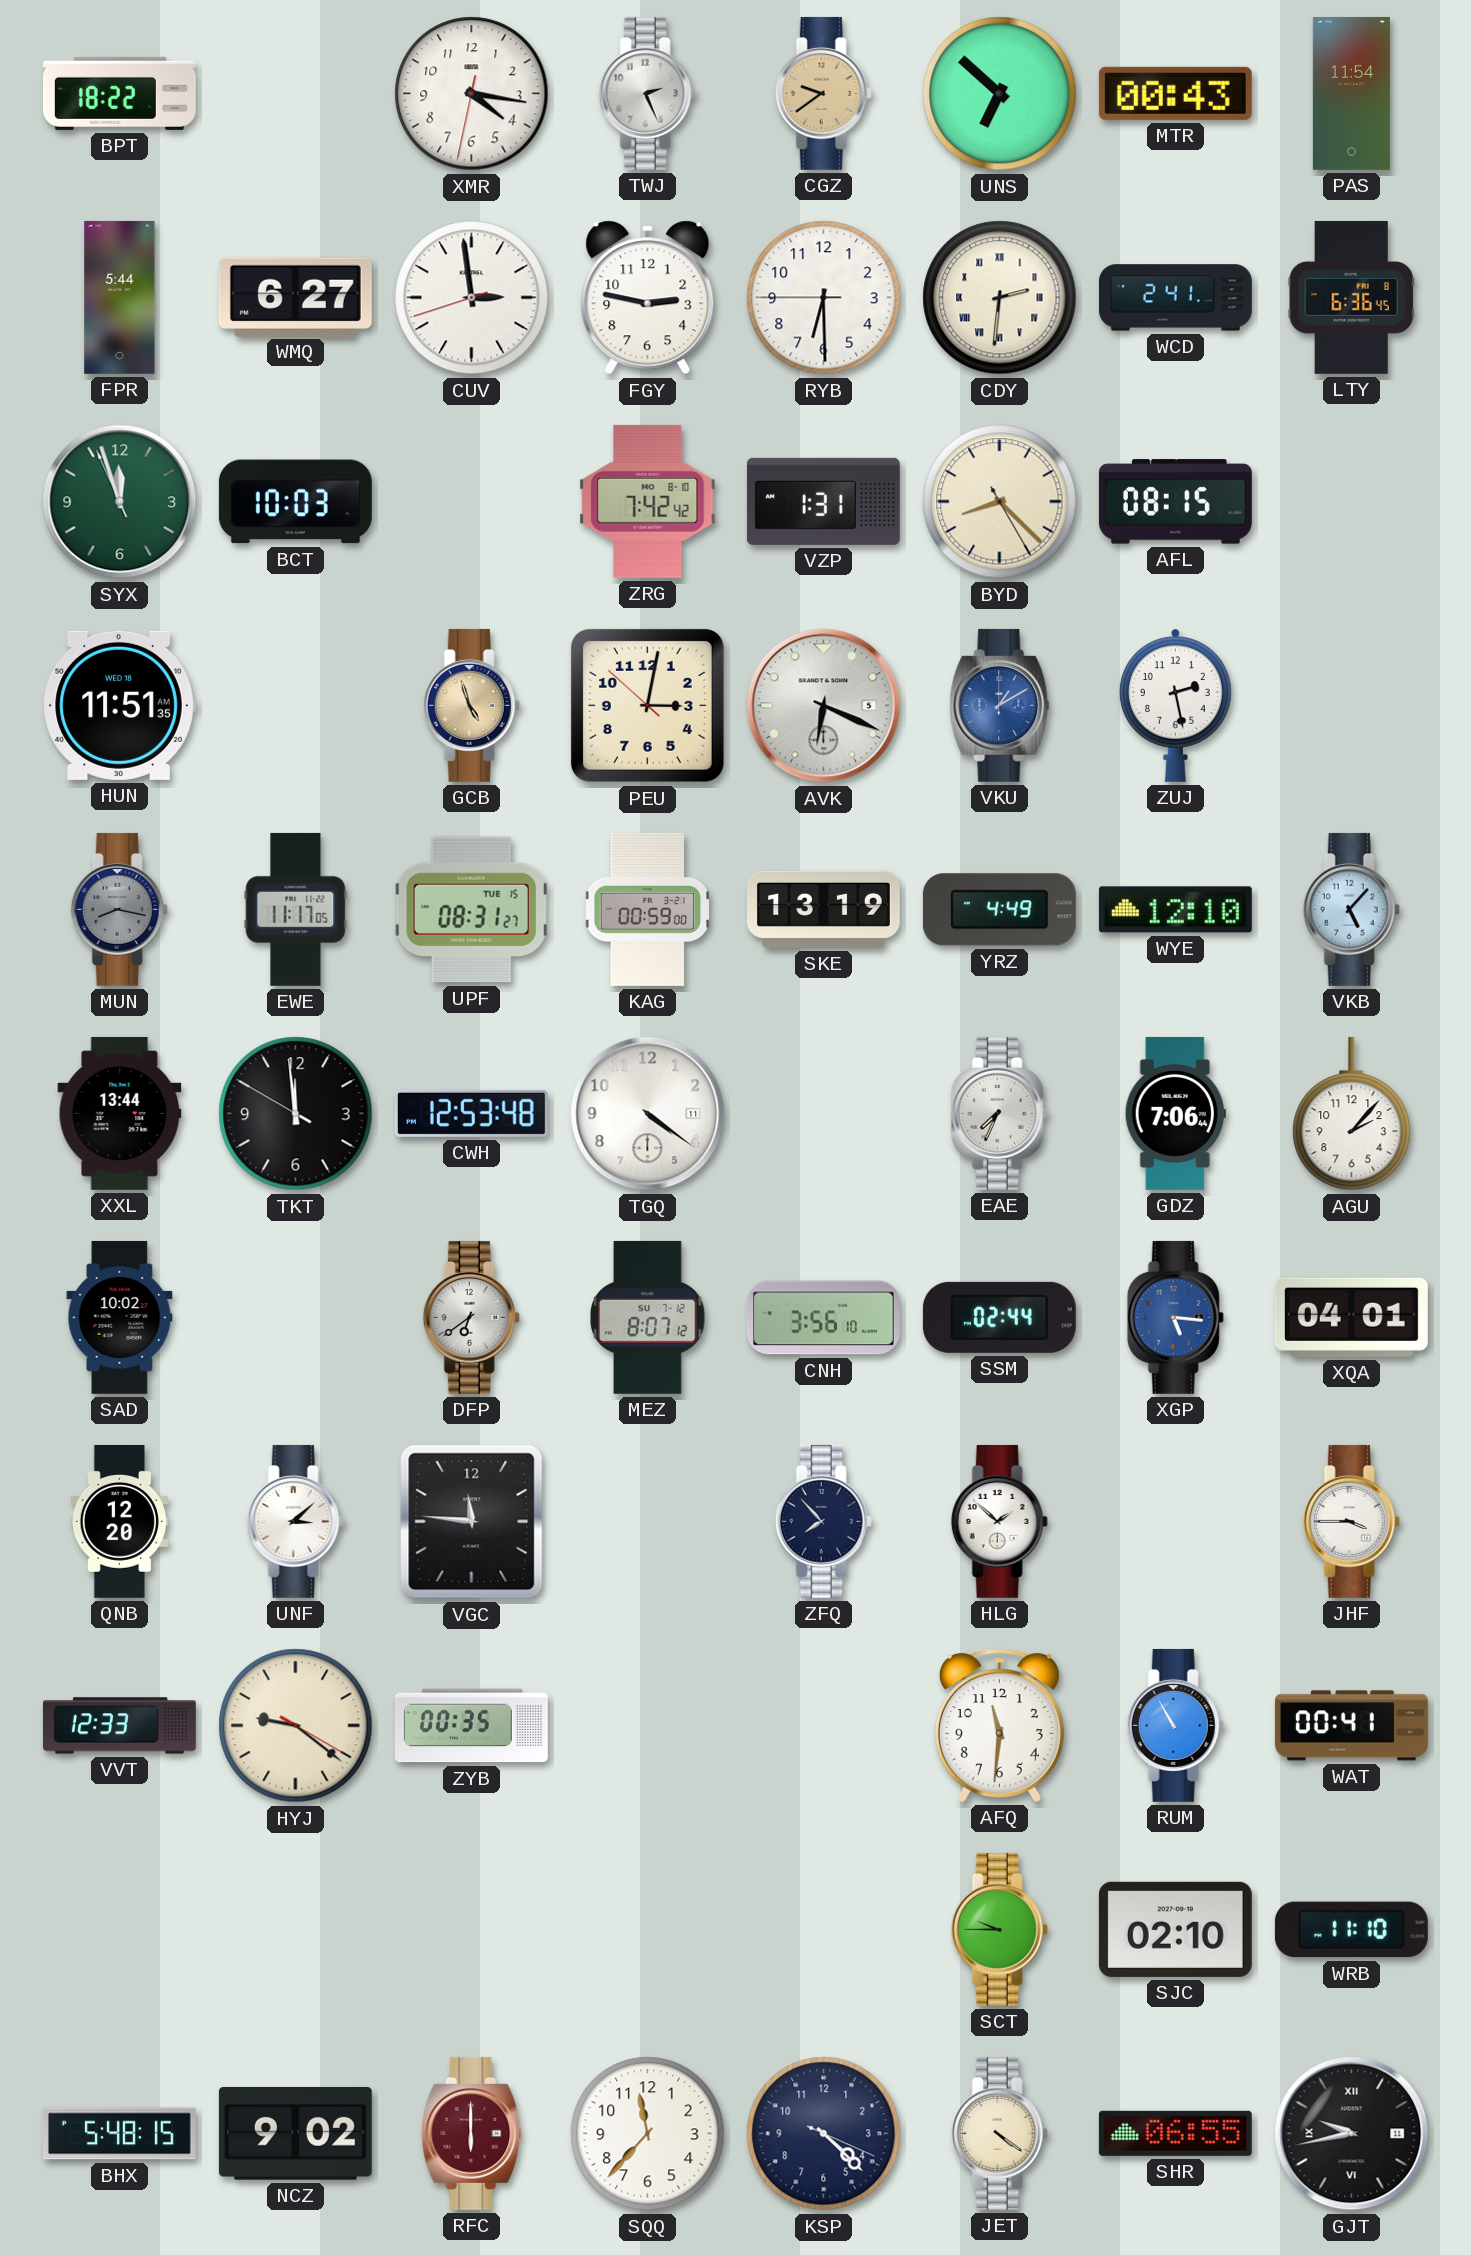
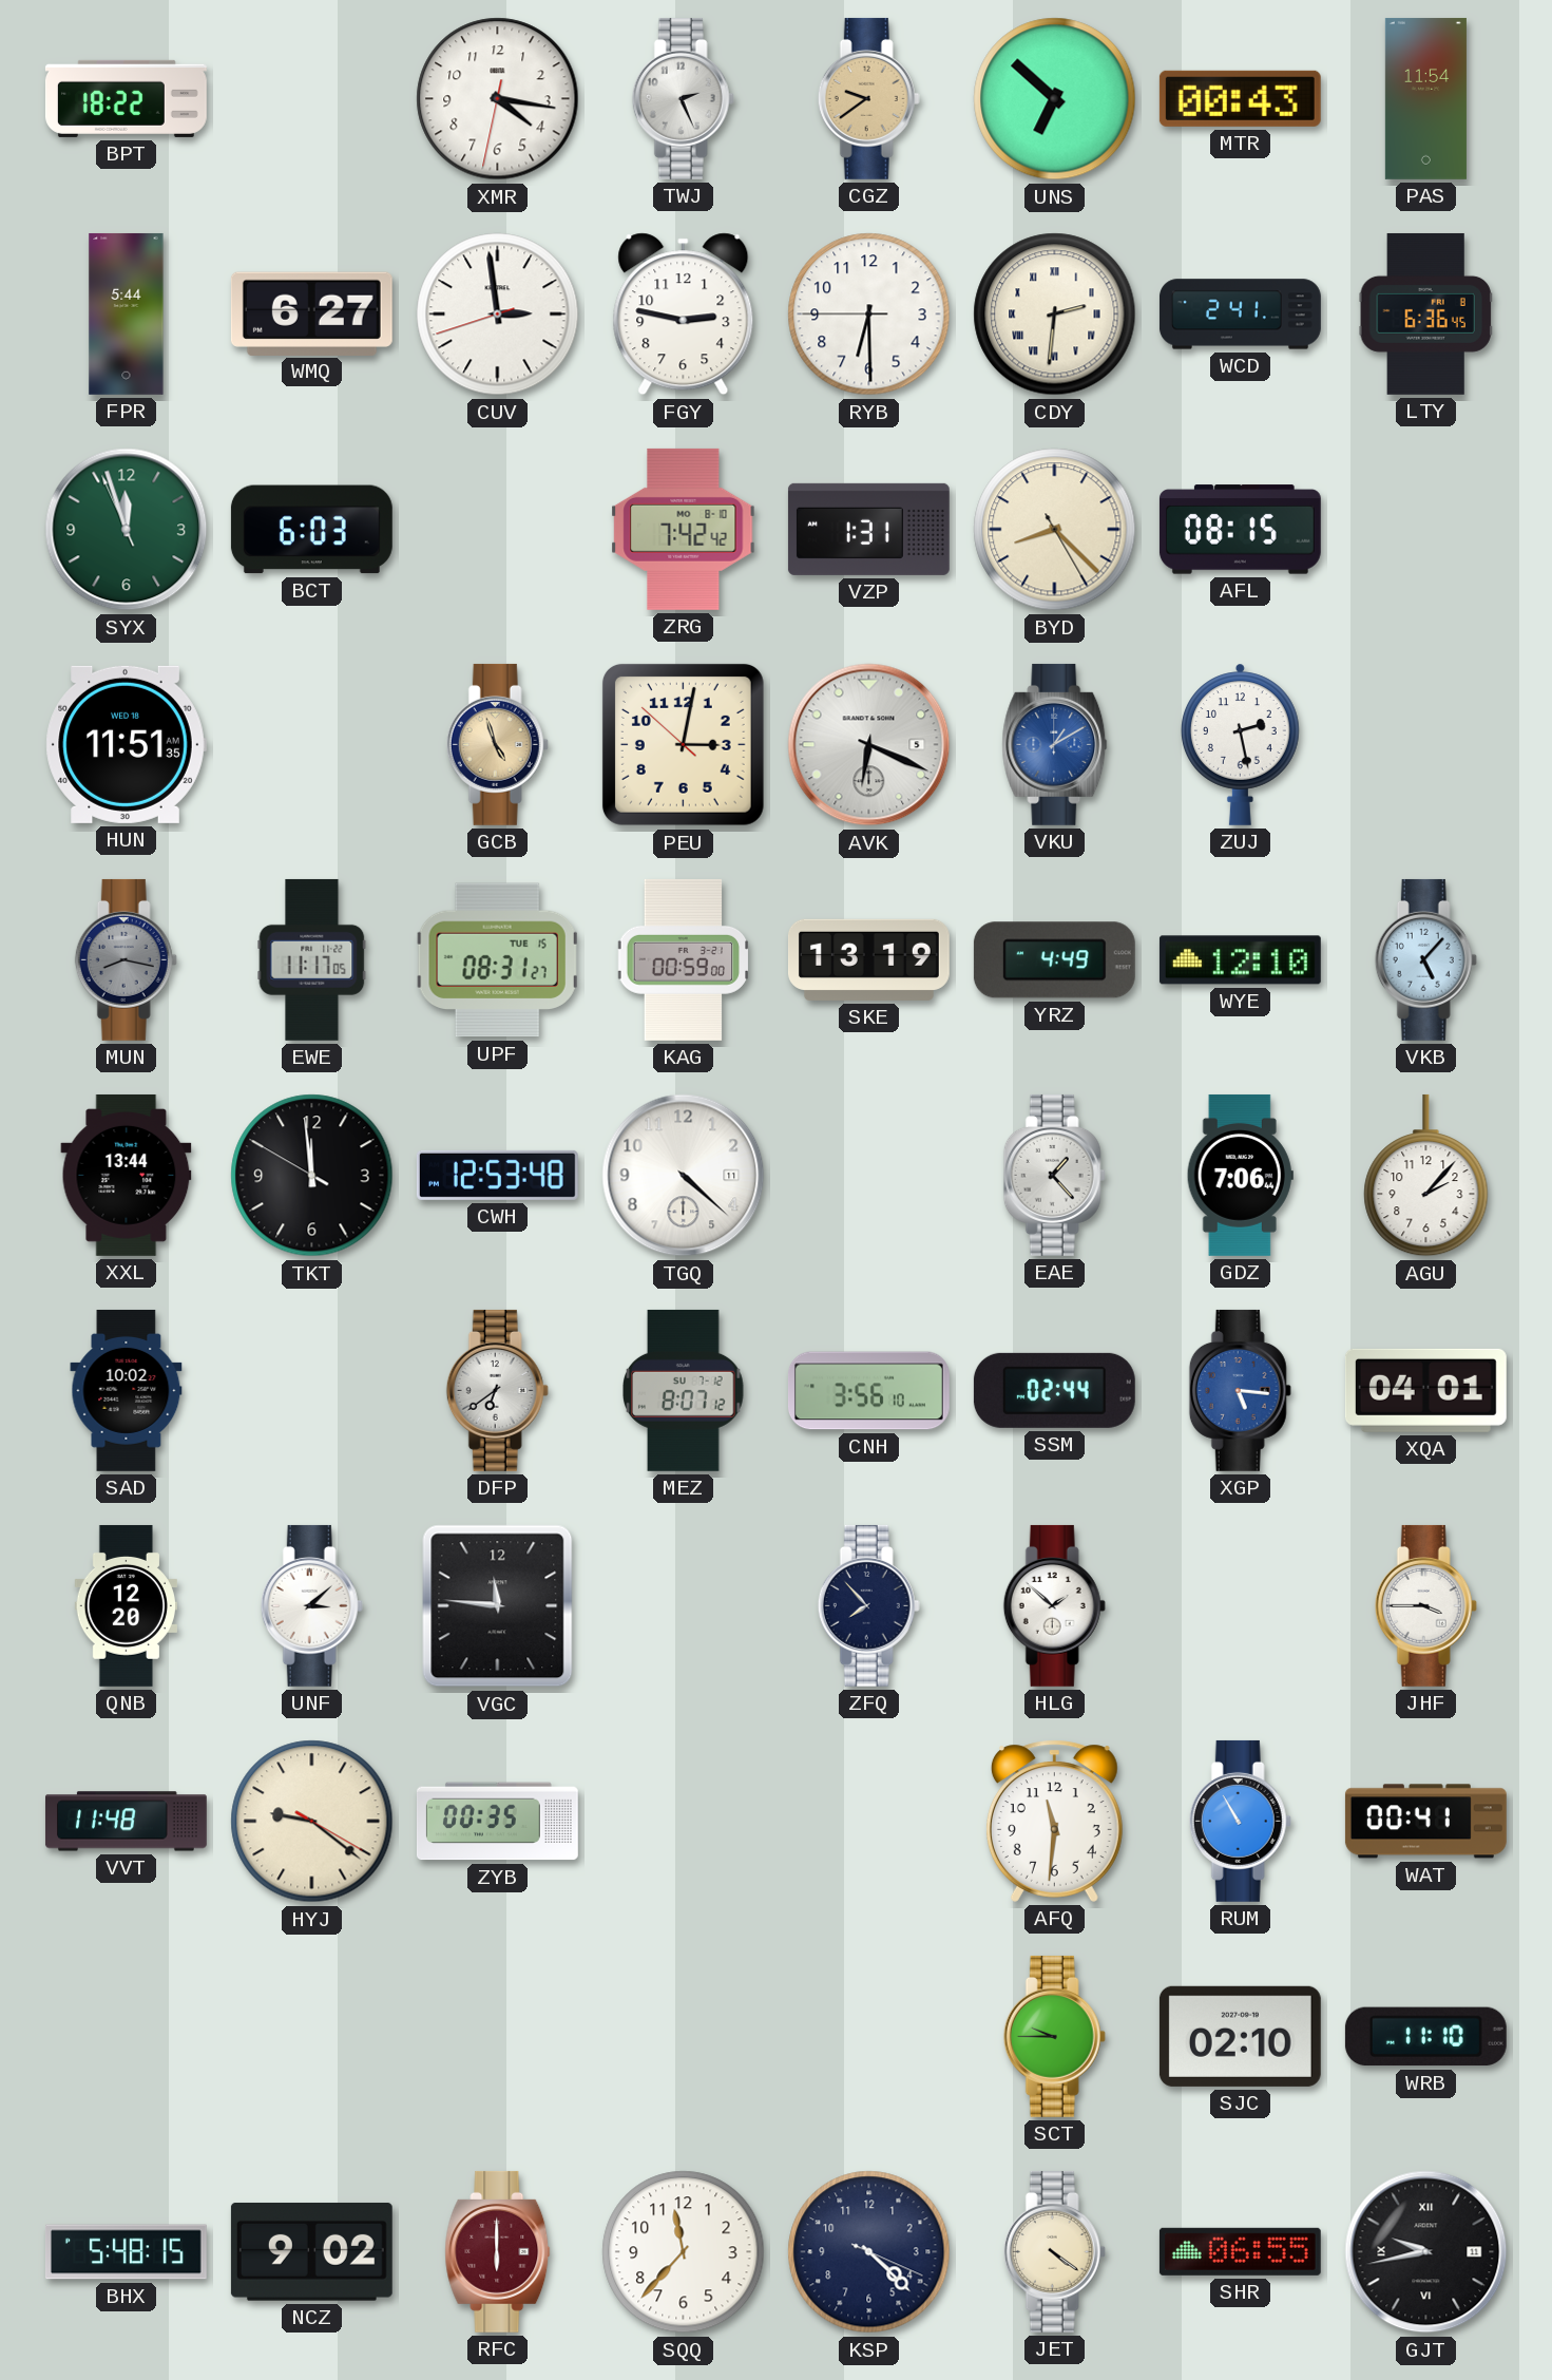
BCT: 10:03 -> 6:03
TGQ: 4:21 -> 4:22
EAE: 7:34 -> 1:23
VVT: 12:33 -> 11:48
